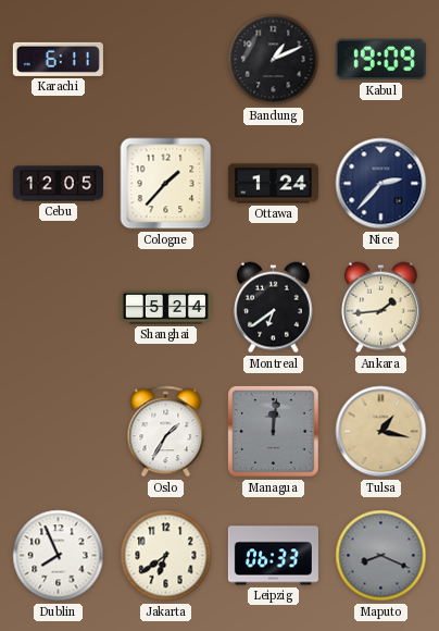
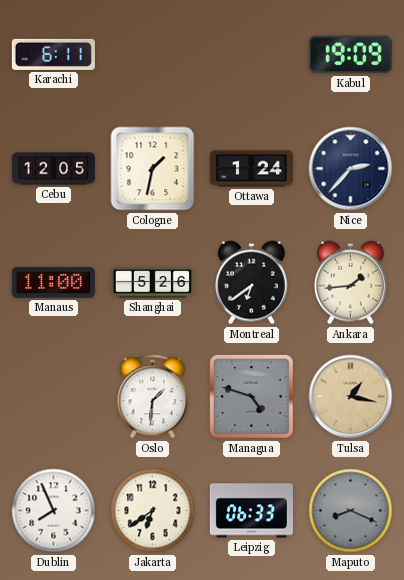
Bandung: 1:11 -> none
Cologne: 1:37 -> 1:32
Manaus: none -> 11:00
Shanghai: 5:24 -> 5:26
Oslo: 1:35 -> 1:31
Managua: 12:01 -> 4:48
